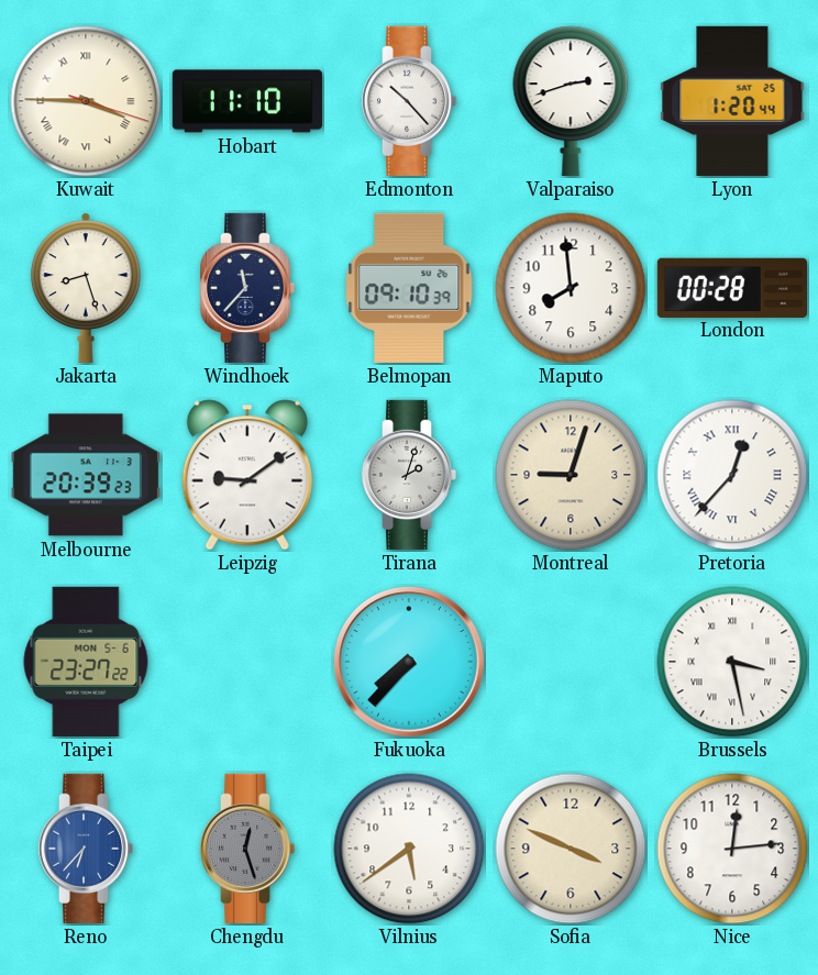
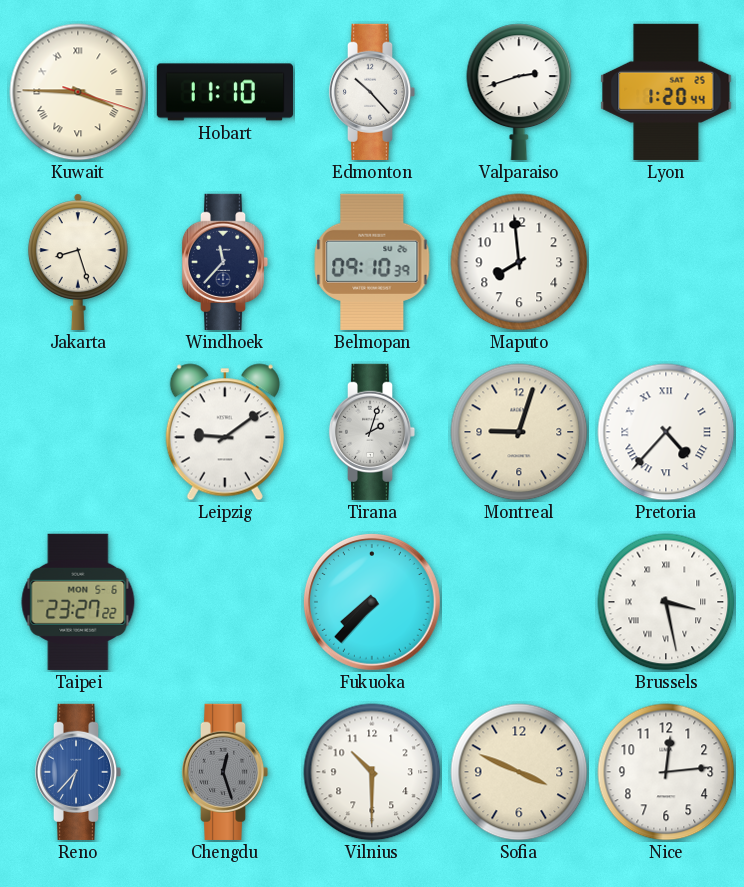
London: 00:28 -> none
Melbourne: 20:39 -> none
Pretoria: 12:37 -> 4:37
Vilnius: 5:39 -> 10:30
